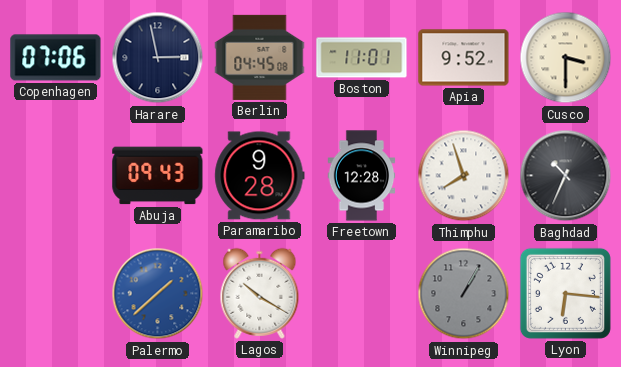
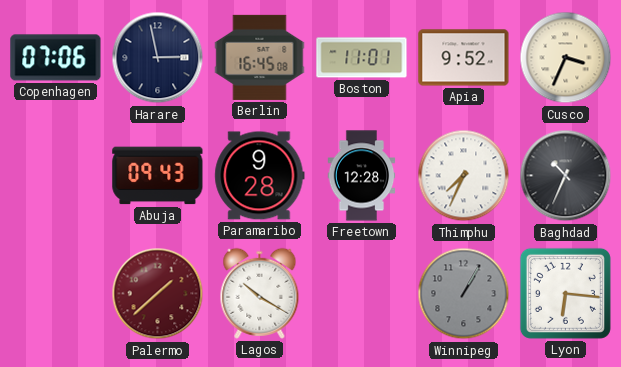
Berlin: 04:45 -> 16:45
Cusco: 3:30 -> 3:34
Thimphu: 7:57 -> 7:34
Palermo dial: blue -> burgundy
